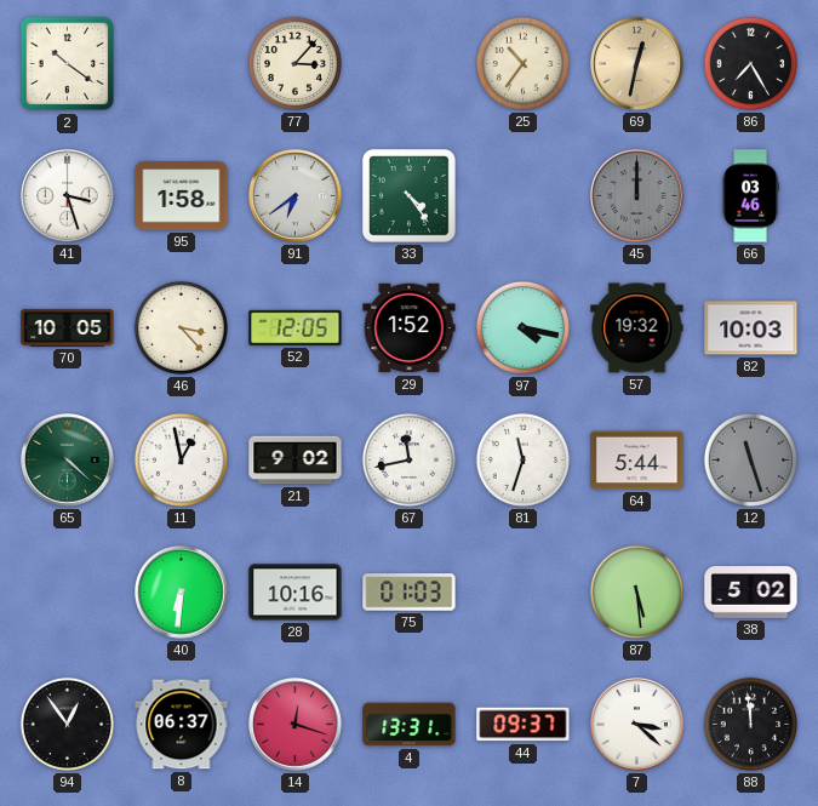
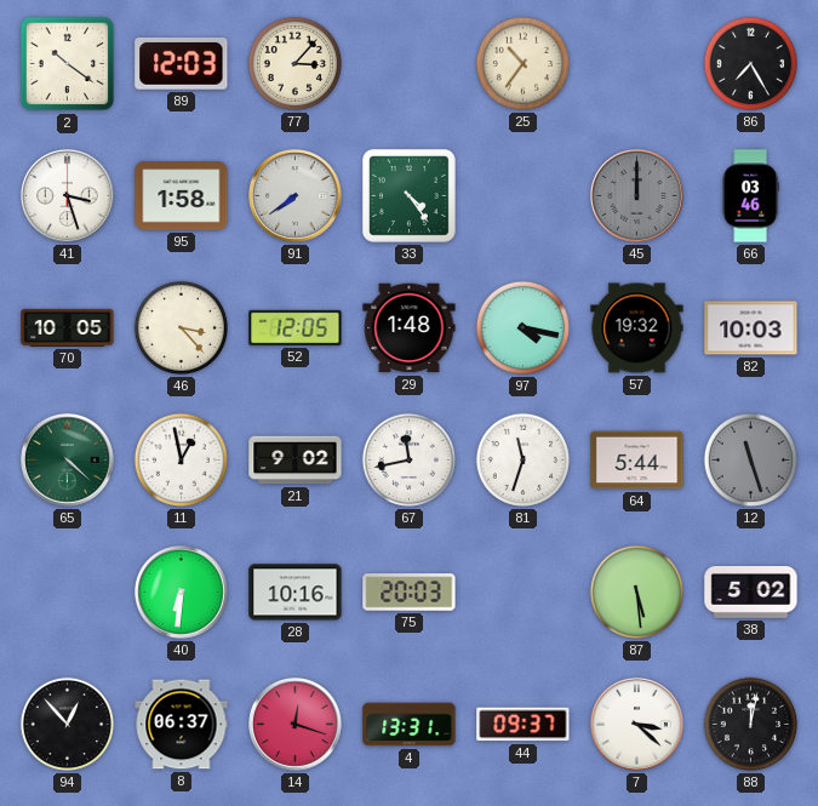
89: none -> 12:03
69: 12:32 -> none
91: 6:39 -> 7:39
29: 1:52 -> 1:48
75: 01:03 -> 20:03
94: 12:54 -> 12:53
88: 11:59 -> 12:02
